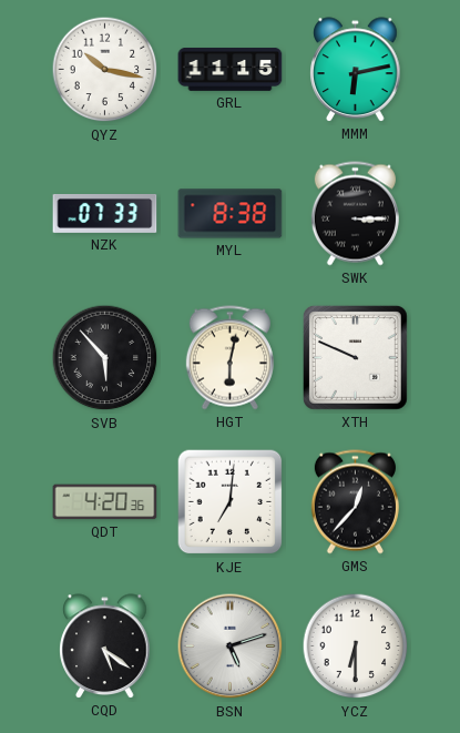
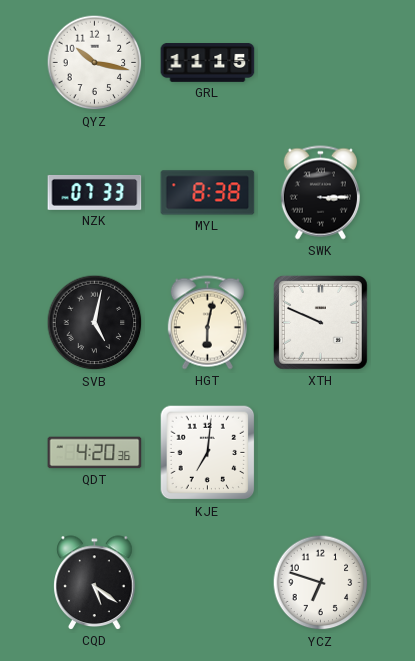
MMM: 6:13 -> none
SVB: 5:53 -> 5:02
GMS: 12:37 -> none
BSN: 5:12 -> none
YCZ: 6:30 -> 6:48
